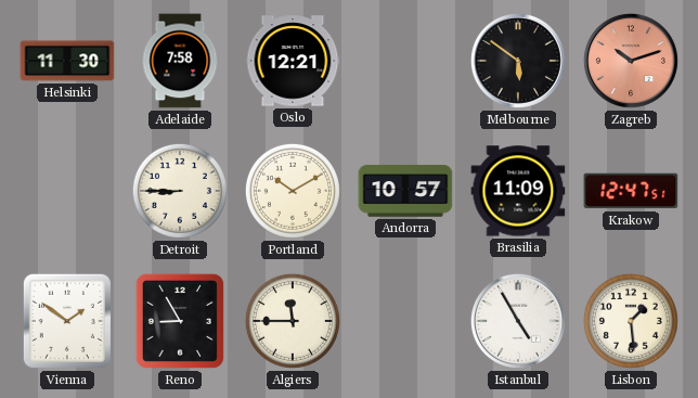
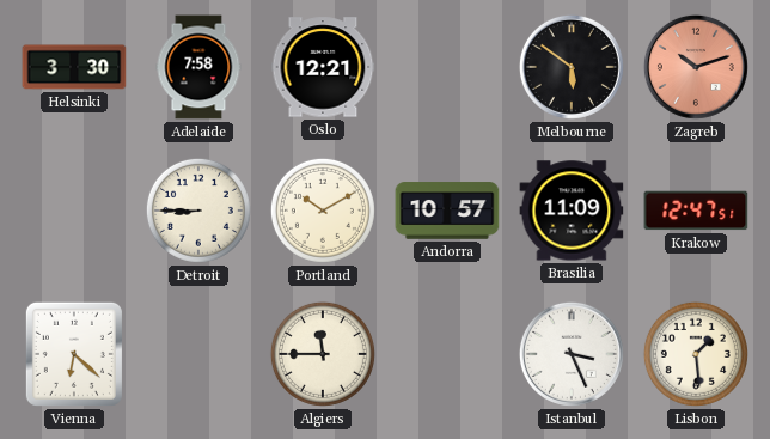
Helsinki: 11:30 -> 3:30
Vienna: 1:51 -> 6:22
Reno: 8:55 -> none
Istanbul: 4:55 -> 3:26
